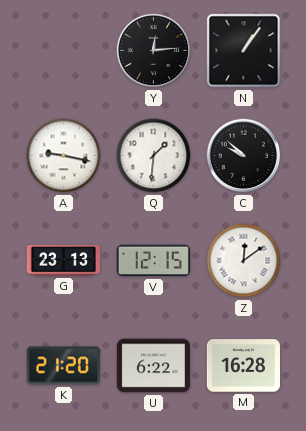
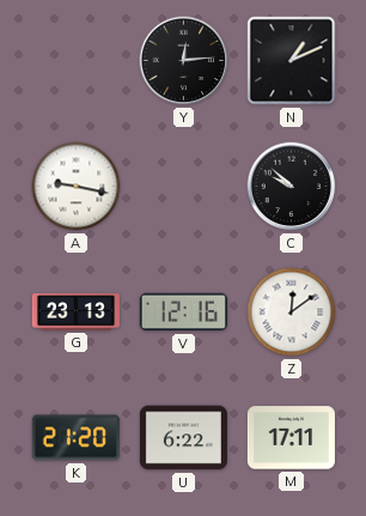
N: 1:06 -> 1:11
Q: 1:31 -> none
V: 12:15 -> 12:16
M: 16:28 -> 17:11
